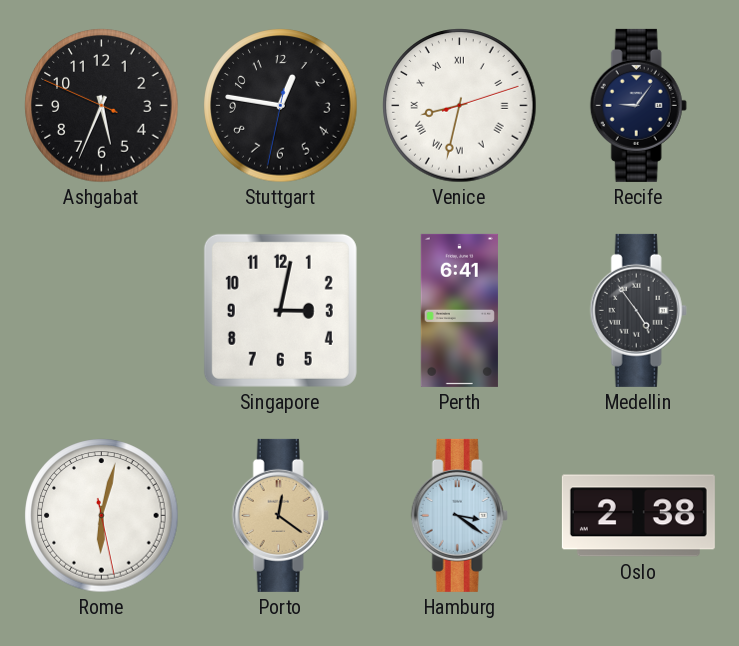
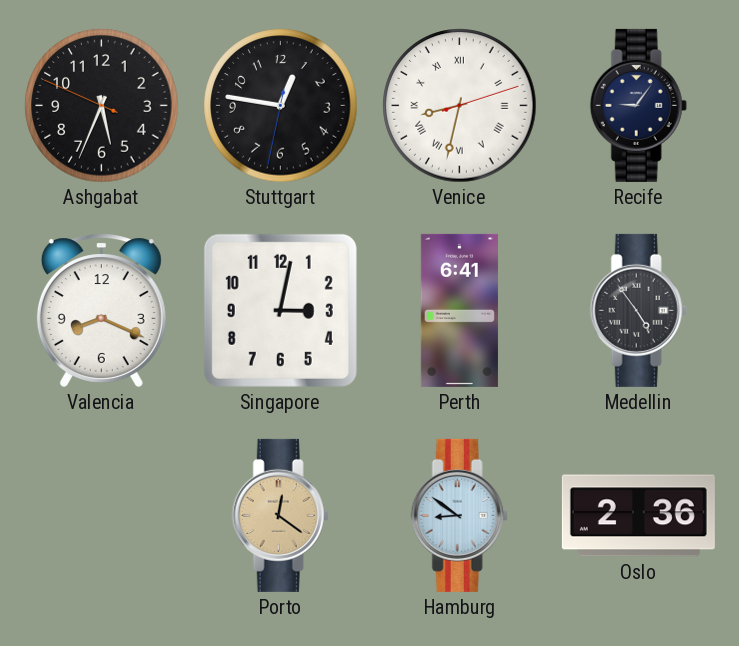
Valencia: none -> 8:19
Rome: 6:02 -> none
Hamburg: 3:21 -> 8:51
Oslo: 2:38 -> 2:36
